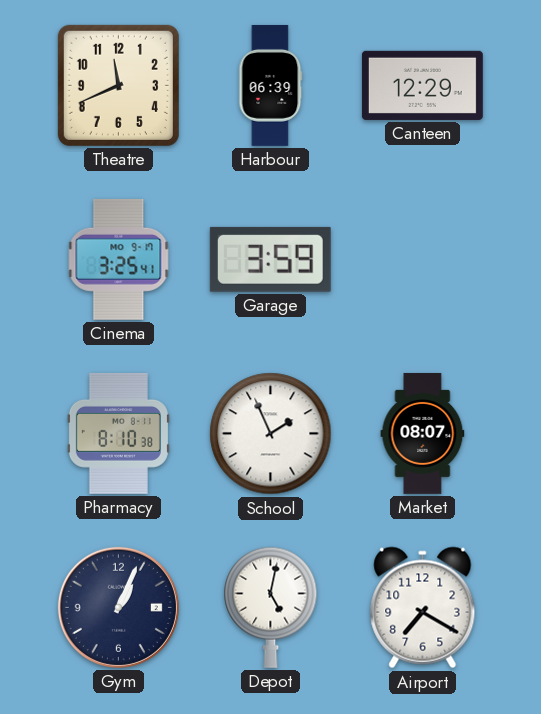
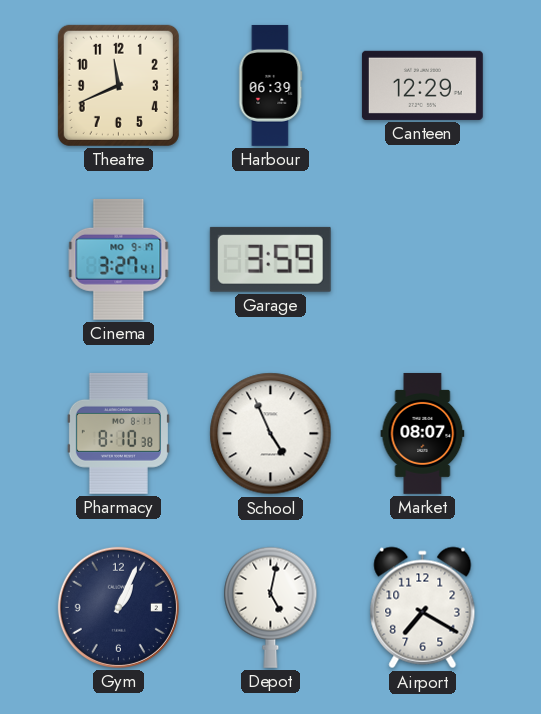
Cinema: 3:25 -> 3:27
School: 1:56 -> 4:56
